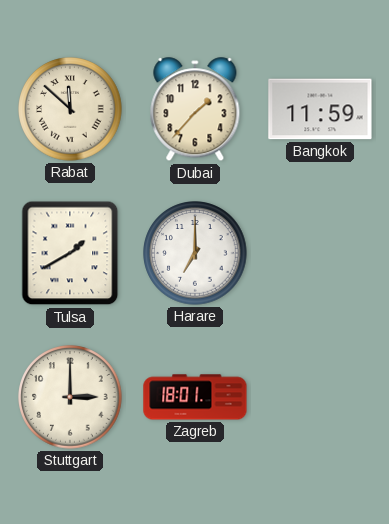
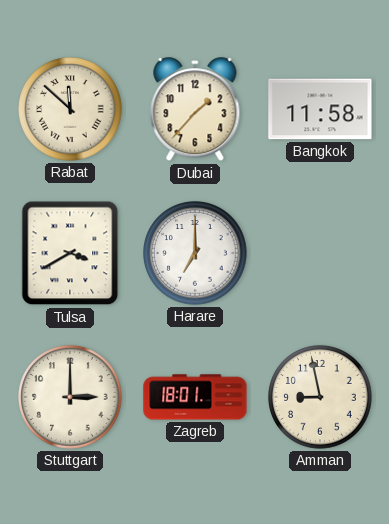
Bangkok: 11:59 -> 11:58
Tulsa: 1:40 -> 3:40
Amman: none -> 8:58
